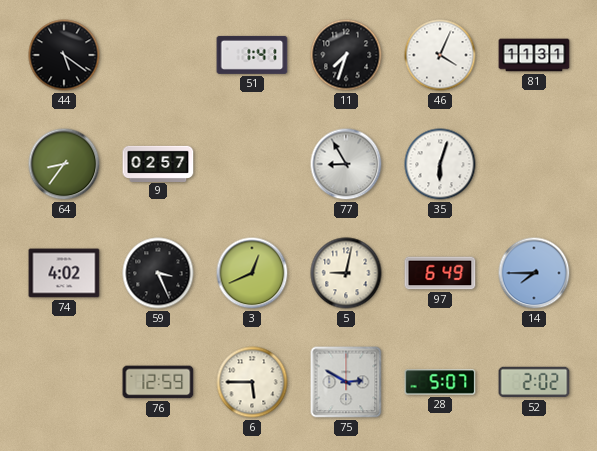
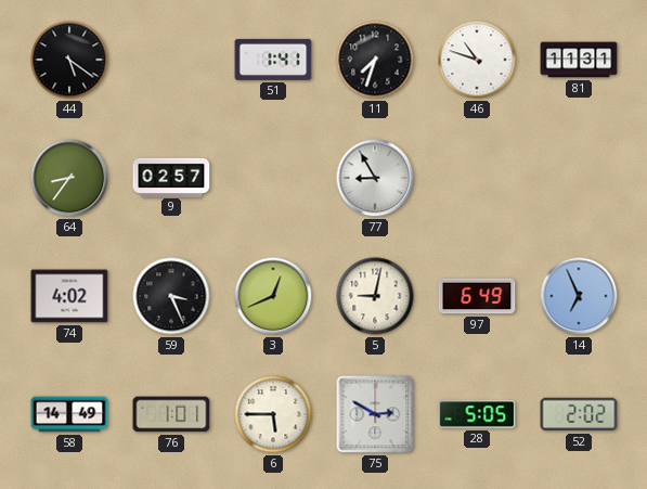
46: 4:04 -> 10:48
35: 6:03 -> none
14: 7:45 -> 6:56
58: none -> 14:49
76: 12:59 -> 1:01
28: 5:07 -> 5:05
